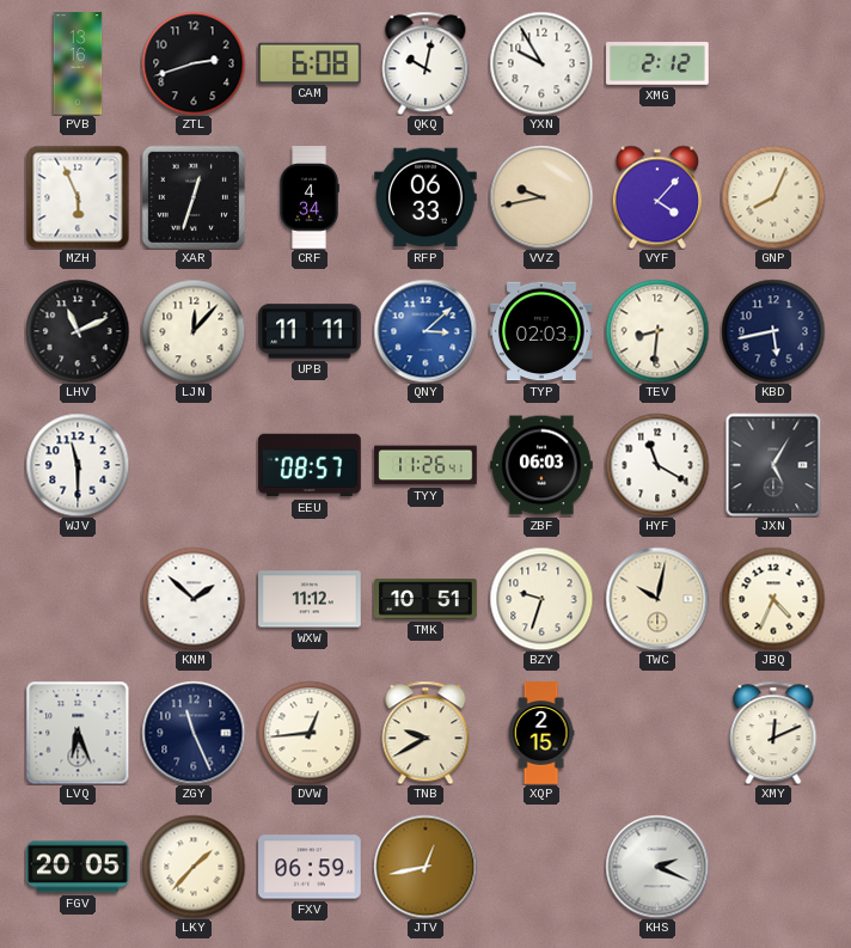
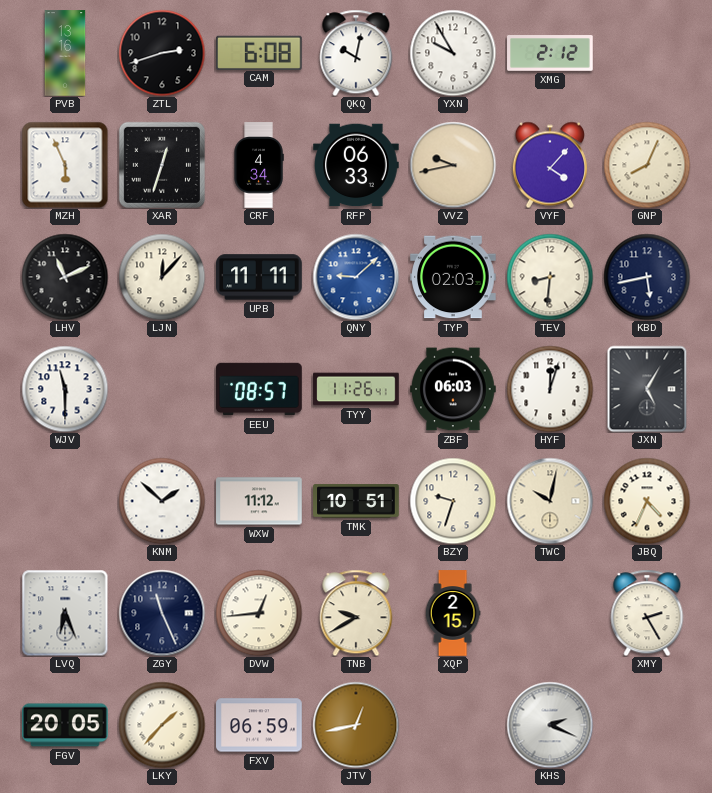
QNY: 3:08 -> 9:08
HYF: 11:20 -> 12:03
XMY: 12:11 -> 2:25
